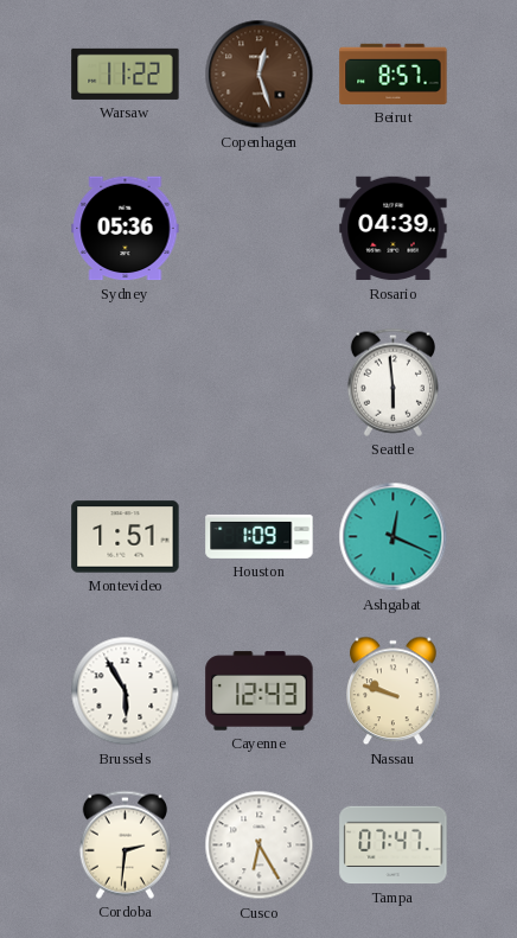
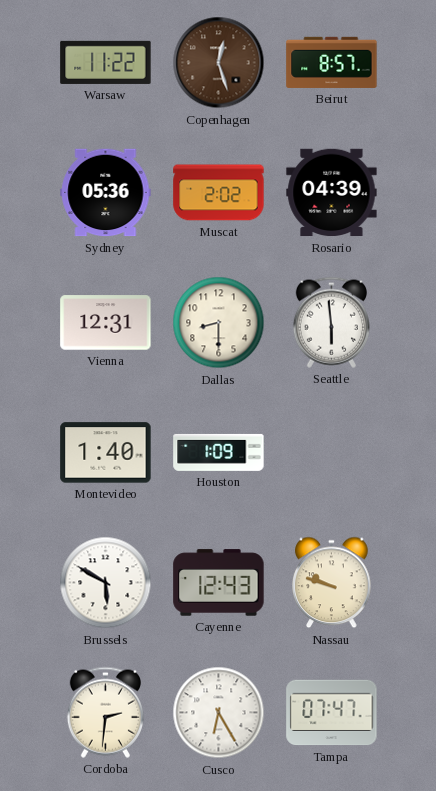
Muscat: none -> 2:02
Vienna: none -> 12:31
Dallas: none -> 8:30
Montevideo: 1:51 -> 1:40
Ashgabat: 12:19 -> none
Brussels: 5:55 -> 5:50
